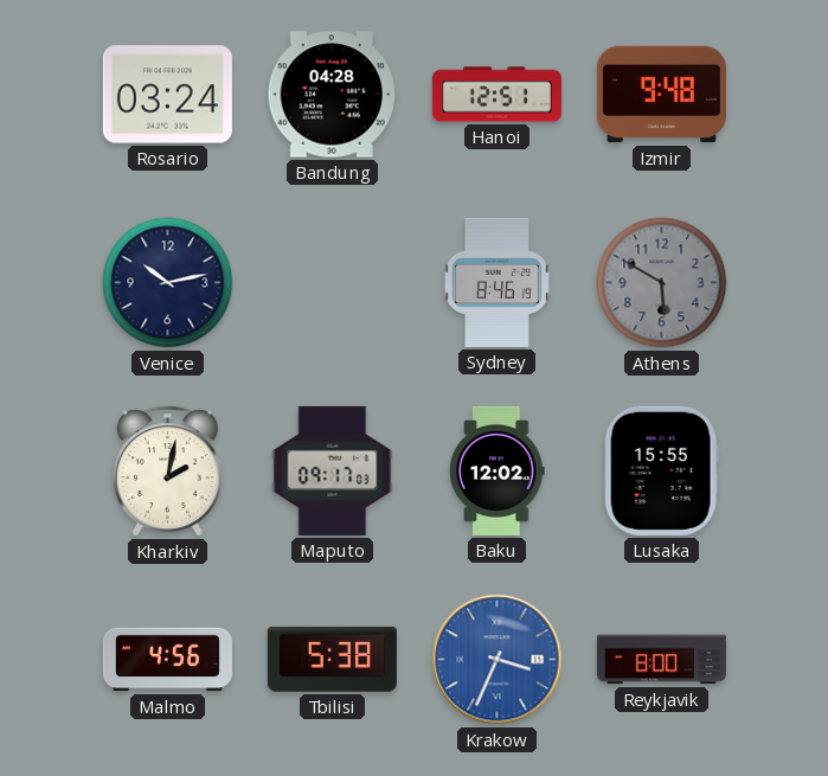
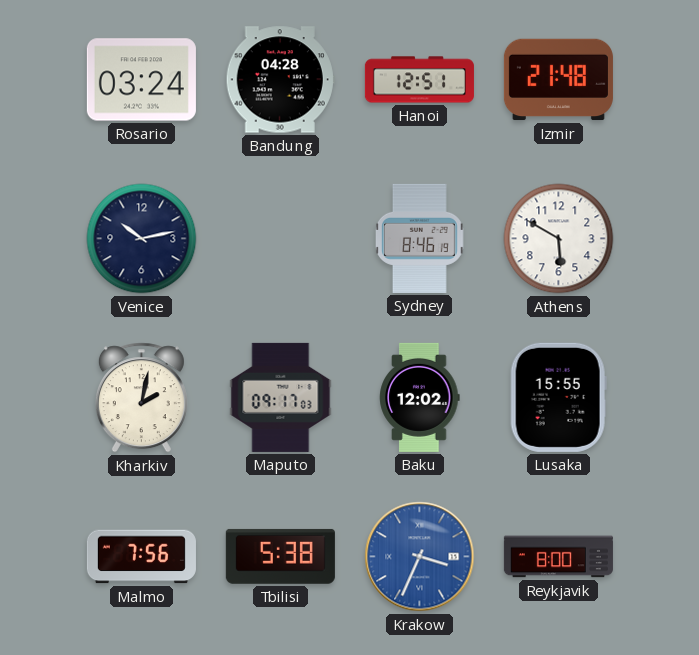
Izmir: 9:48 -> 21:48
Athens dial: grey -> white
Malmo: 4:56 -> 7:56
